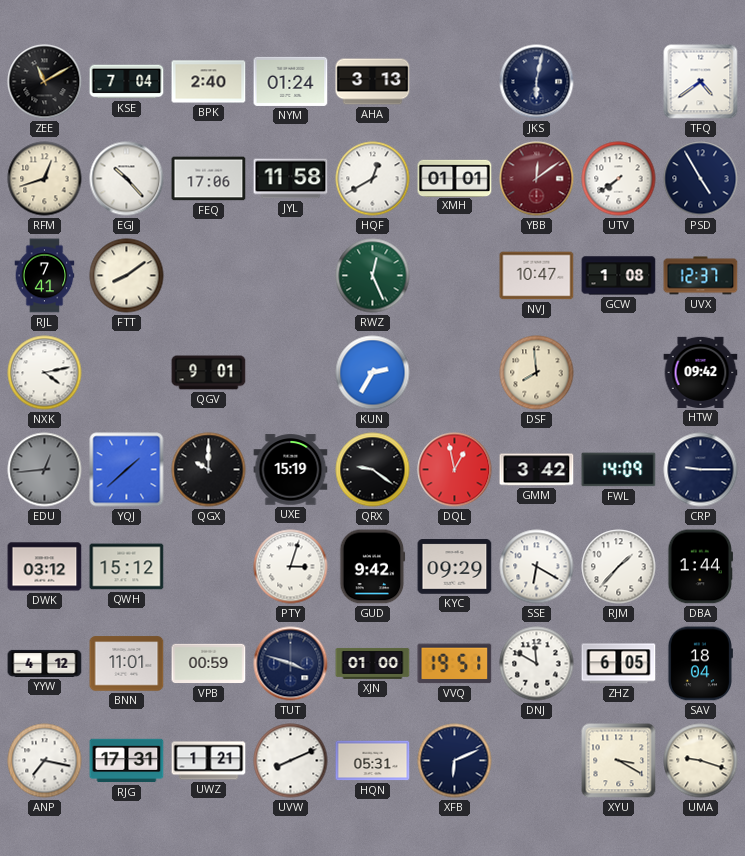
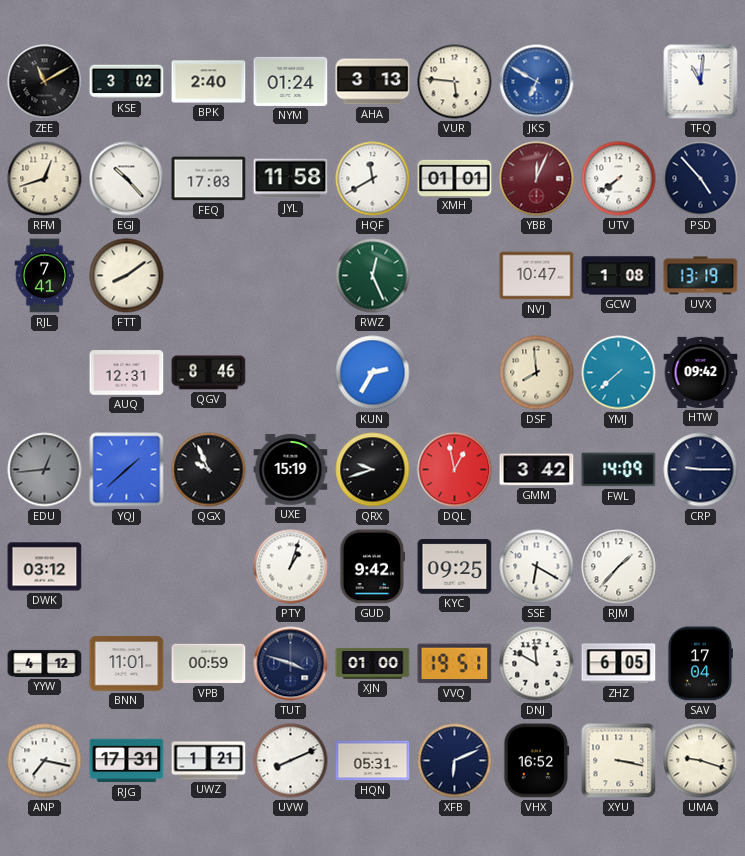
KSE: 7:04 -> 3:02
VUR: none -> 5:46
JKS: 6:02 -> 6:50
JKS dial: navy -> blue
TFQ: 4:39 -> 11:01
FEQ: 17:06 -> 17:03
HQF: 12:40 -> 11:40
YBB: 12:09 -> 12:04
PSD: 4:55 -> 4:53
UVX: 12:37 -> 13:19
NXK: 4:13 -> none
AUQ: none -> 12:31
QGV: 9:01 -> 8:46
YMJ: none -> 7:38
QGX: 10:00 -> 9:56
QRX: 9:21 -> 9:42
QWH: 15:12 -> none
PTY: 3:03 -> 1:03
KYC: 09:29 -> 09:25
DBA: 1:44 -> none
SAV: 18:04 -> 17:04
VHX: none -> 16:52
XYU: 3:20 -> 3:17
